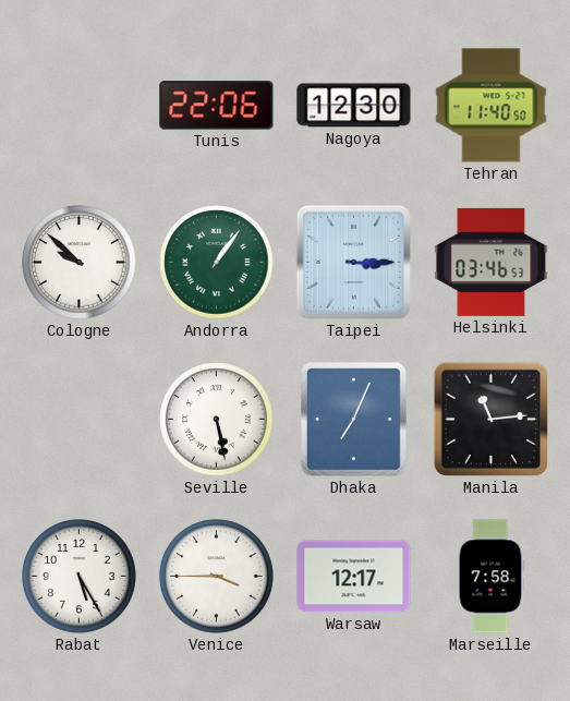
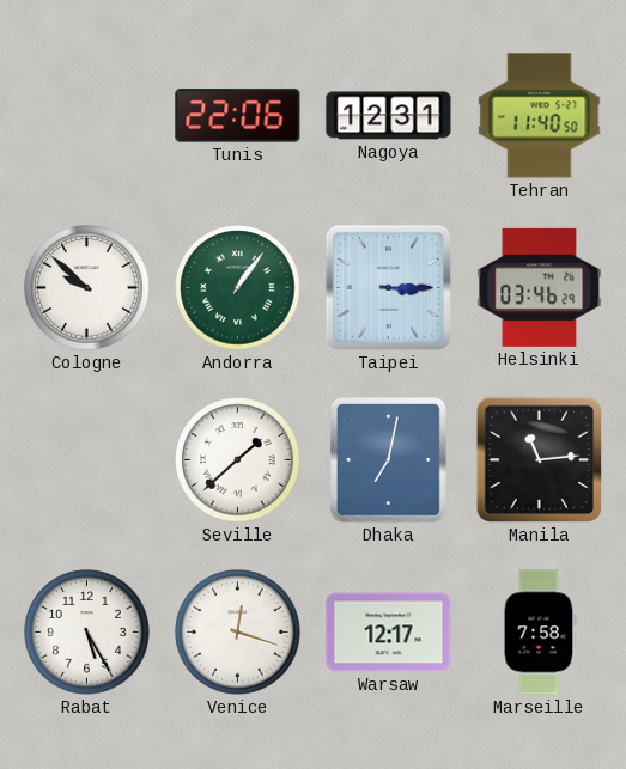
Nagoya: 12:30 -> 12:31
Helsinki: 03:46:53 -> 03:46:29
Seville: 5:28 -> 1:38
Dhaka: 7:04 -> 7:02
Venice: 3:45 -> 12:18
